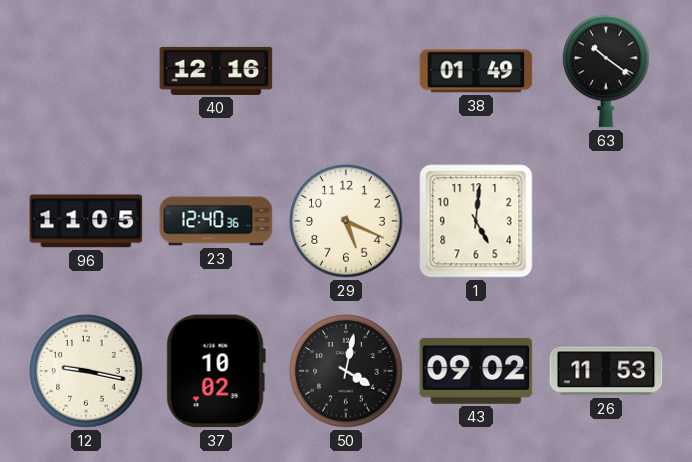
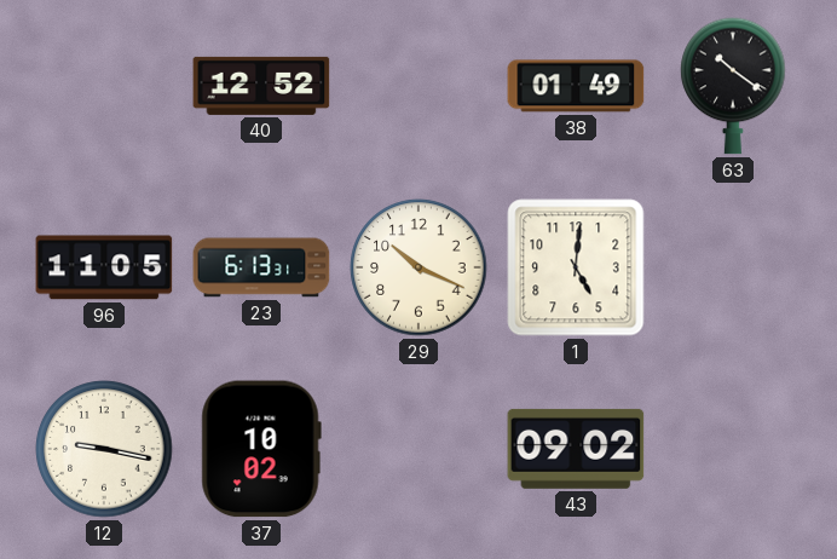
40: 12:16 -> 12:52
23: 12:40 -> 6:13
29: 5:19 -> 10:19
50: 4:02 -> none
26: 11:53 -> none
